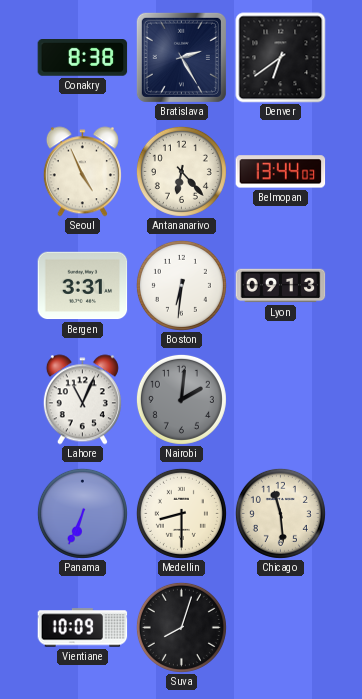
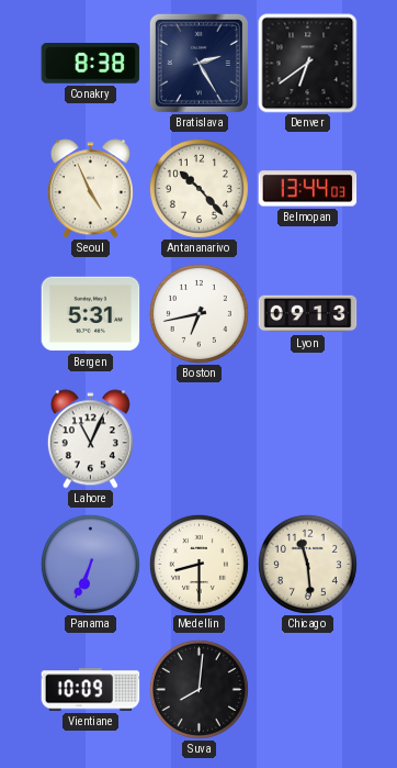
Antananarivo: 6:23 -> 10:23
Bergen: 3:31 -> 5:31
Boston: 6:31 -> 6:43
Nairobi: 2:01 -> none
Suva: 8:03 -> 8:01
